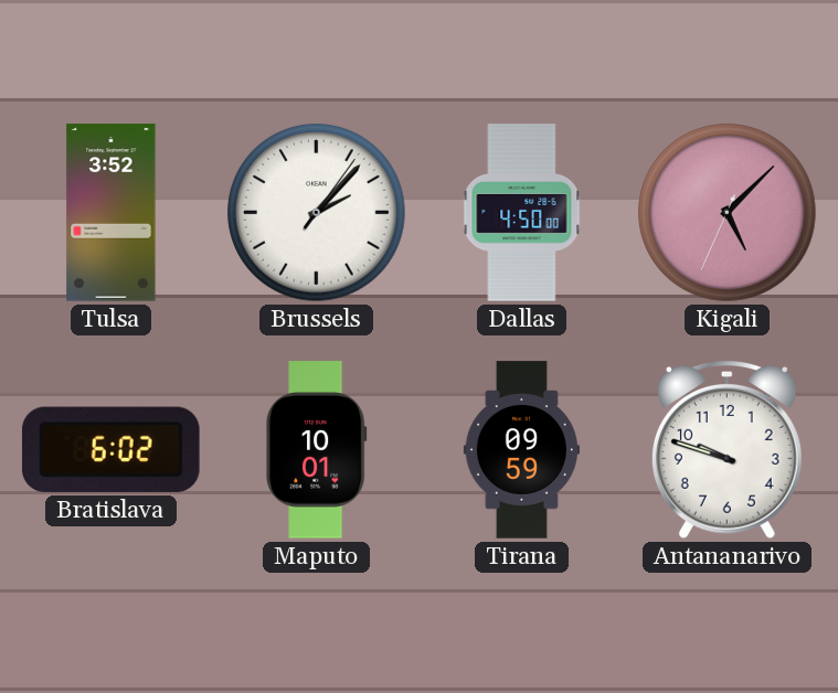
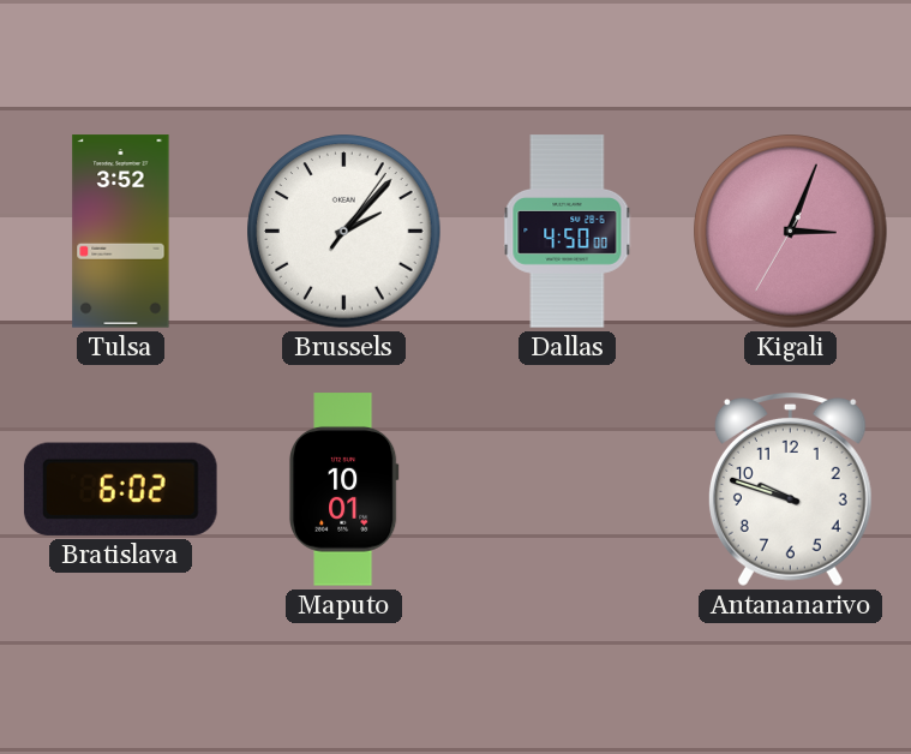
Kigali: 5:07 -> 3:03
Tirana: 09:59 -> none
